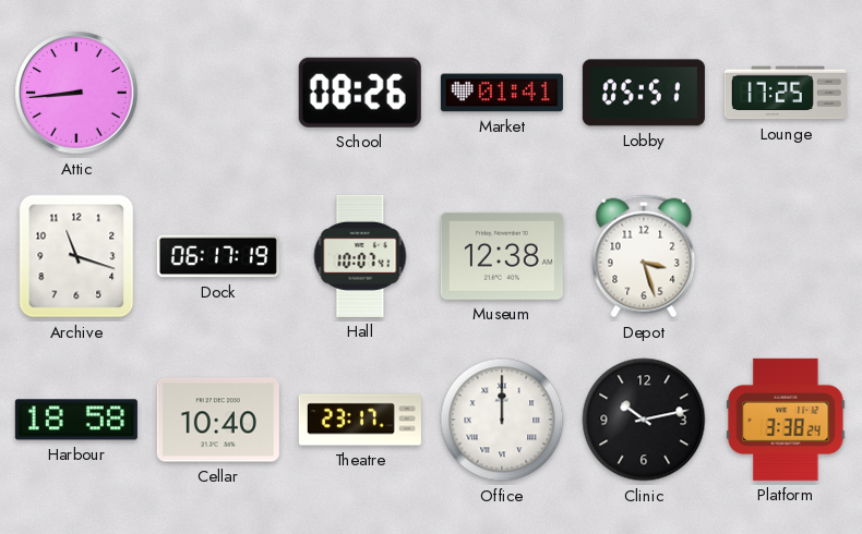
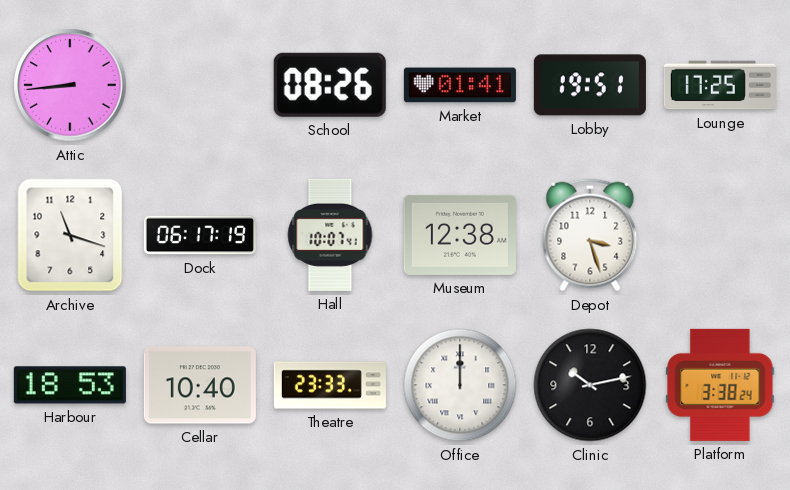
Lobby: 05:51 -> 19:51
Harbour: 18:58 -> 18:53
Theatre: 23:17 -> 23:33
